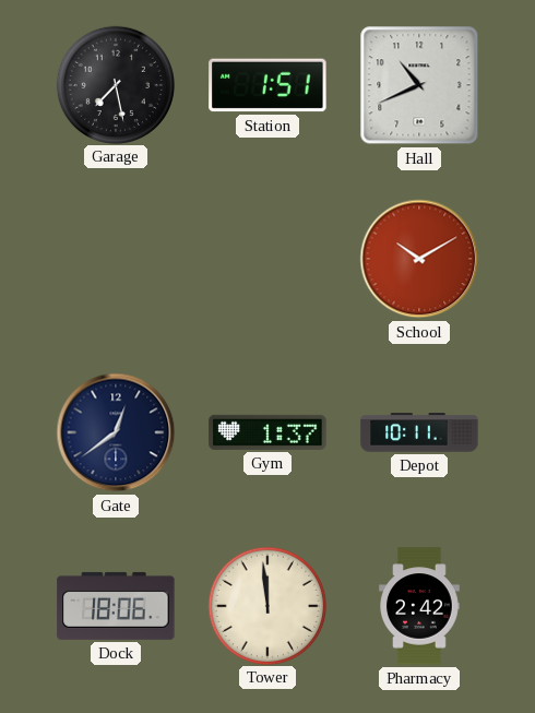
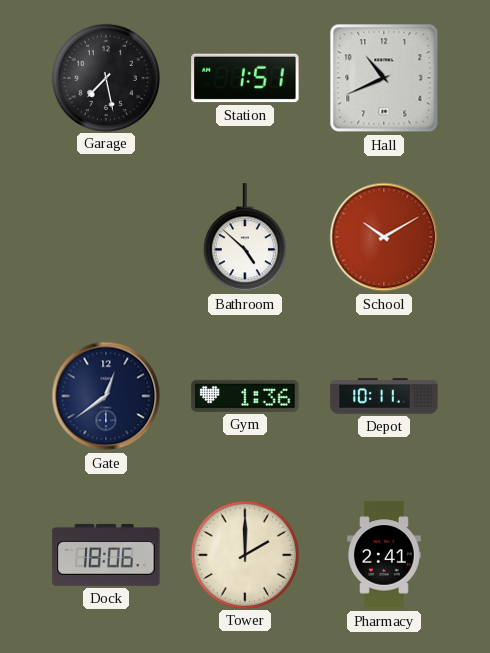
Bathroom: none -> 4:52
Gym: 1:37 -> 1:36
Tower: 11:59 -> 2:00
Pharmacy: 2:42 -> 2:41
